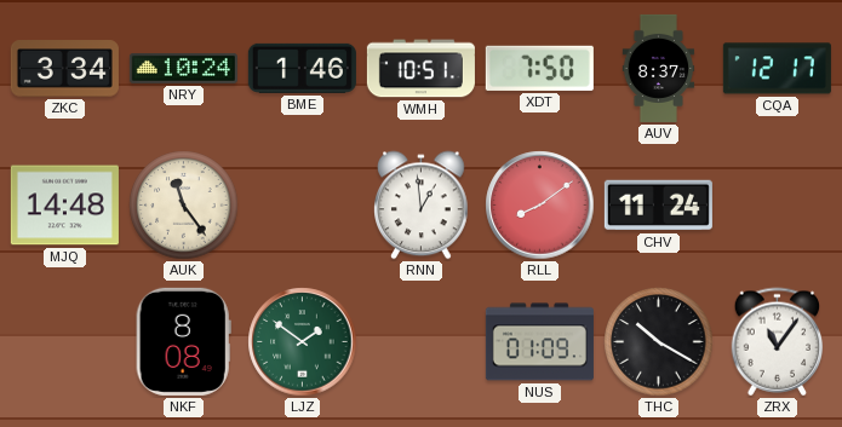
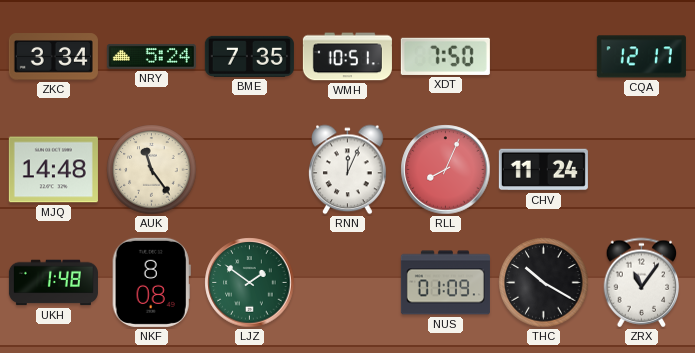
NRY: 10:24 -> 5:24
BME: 1:46 -> 7:35
AUV: 8:37 -> none
RNN: 12:59 -> 12:04
RLL: 8:09 -> 8:04
UKH: none -> 1:48
